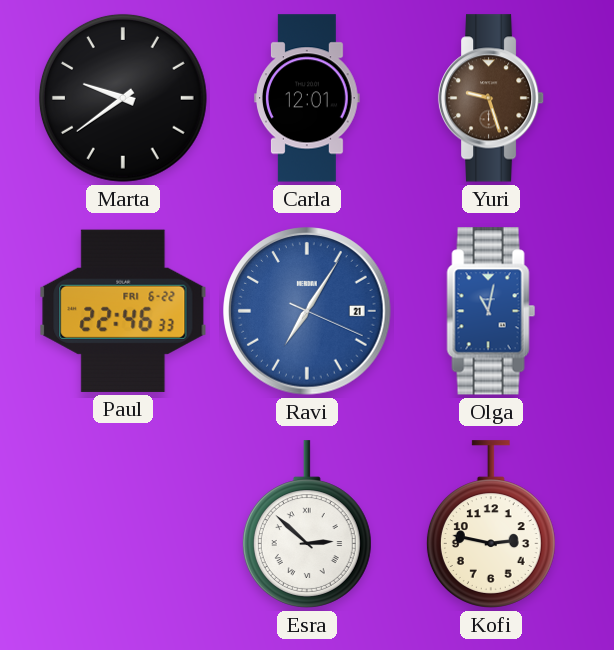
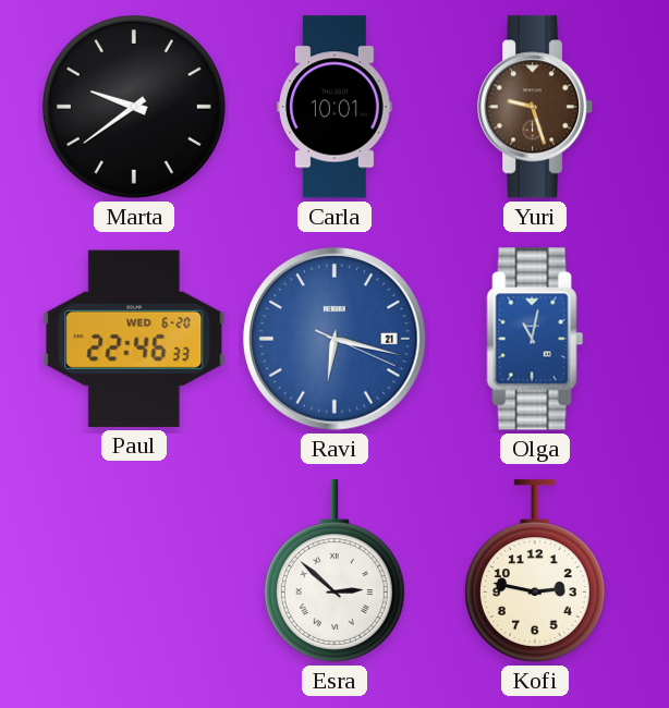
Carla: 12:01 -> 10:01
Paul date: FRI 6-22 -> WED 6-20
Ravi: 7:05 -> 6:17
